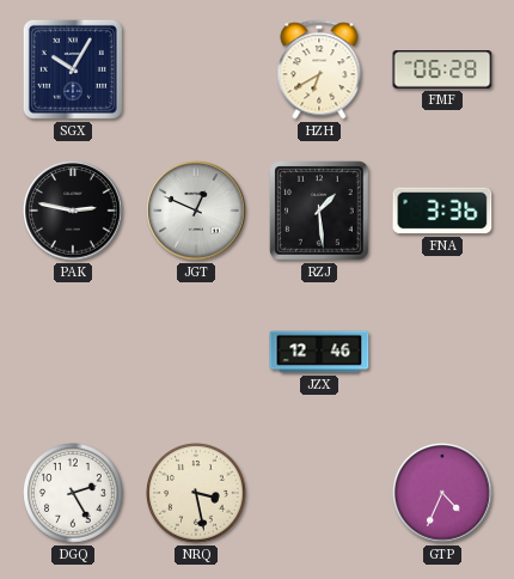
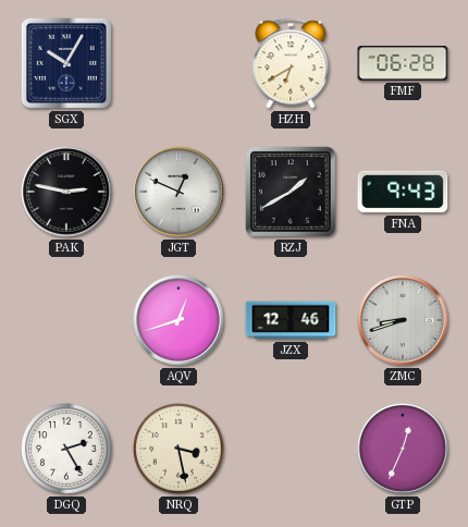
RZJ: 1:29 -> 1:40
FNA: 3:36 -> 9:43
AQV: none -> 12:42
ZMC: none -> 8:42
GTP: 4:34 -> 12:34
